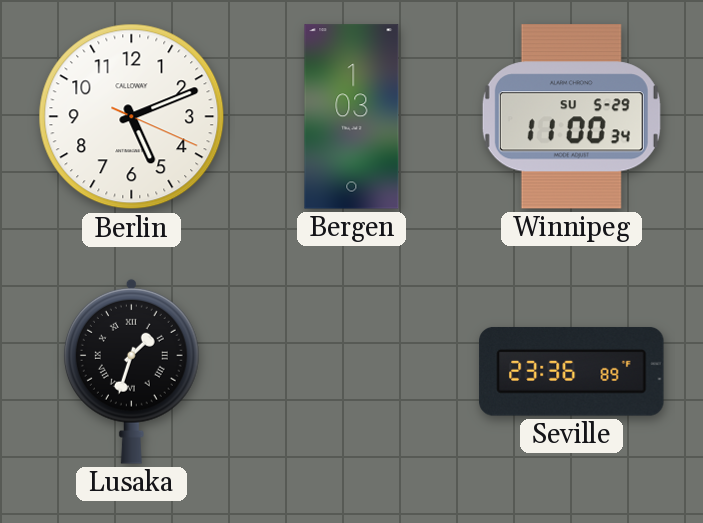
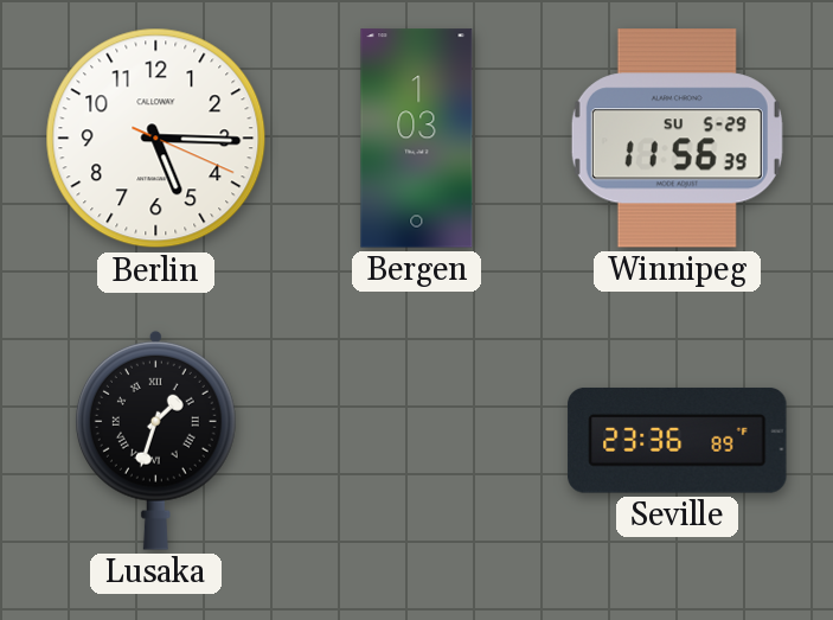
Berlin: 5:11 -> 5:15
Winnipeg: 11:00 -> 11:56
